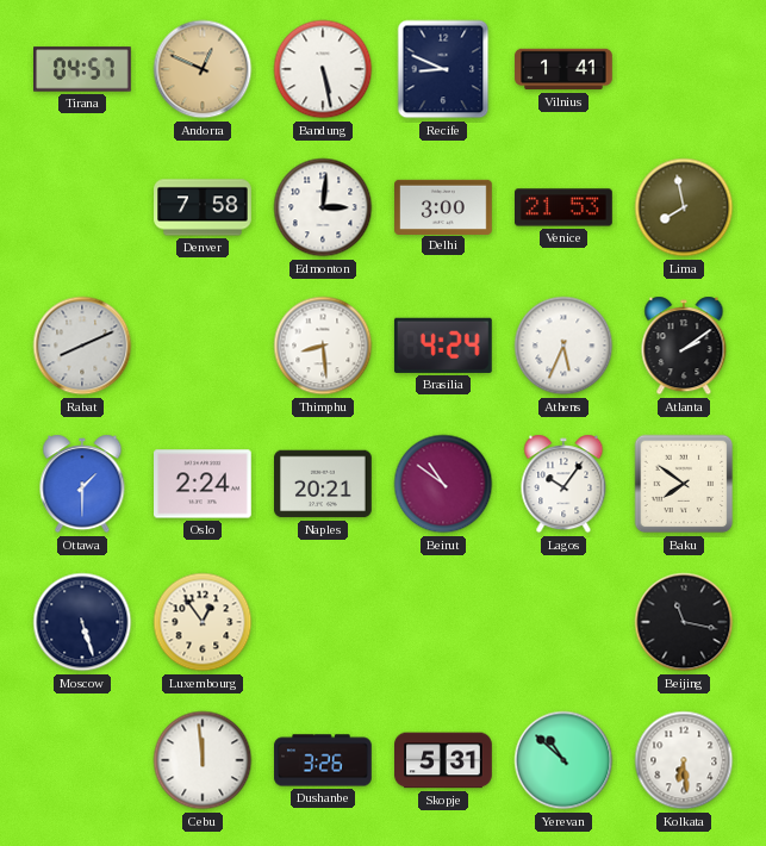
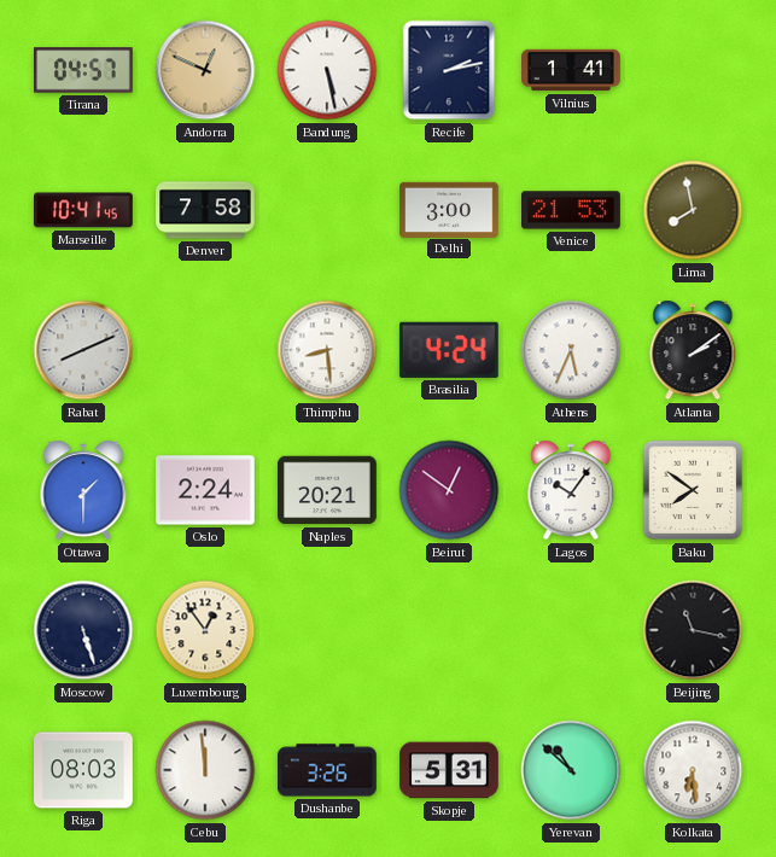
Recife: 8:49 -> 2:13
Marseille: none -> 10:41
Edmonton: 3:01 -> none
Beirut: 10:51 -> 12:51
Riga: none -> 08:03
